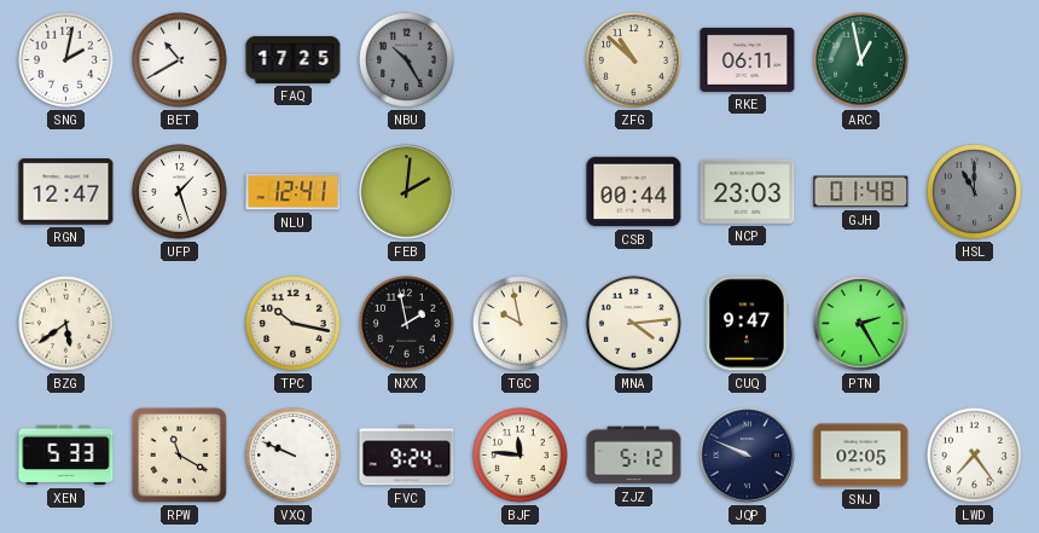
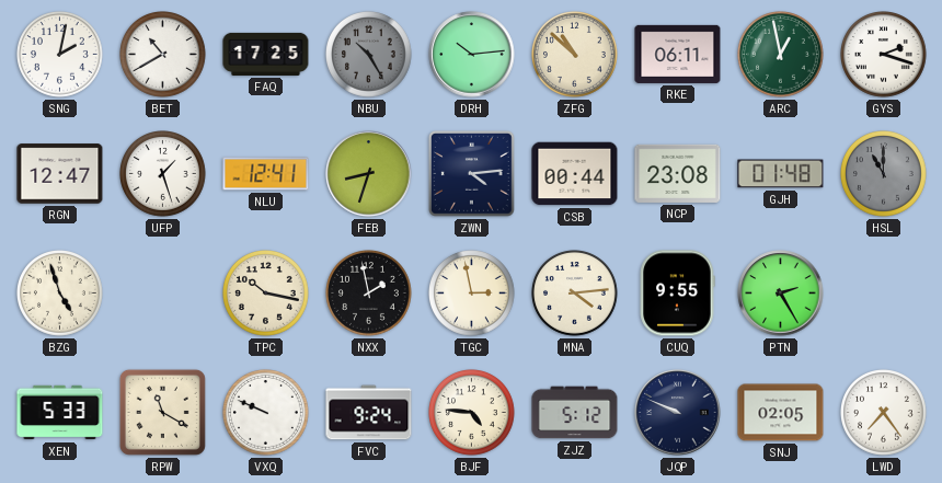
DRH: none -> 10:14
GYS: none -> 2:18
FEB: 2:01 -> 8:33
ZWN: none -> 4:14
NCP: 23:03 -> 23:08
BZG: 5:39 -> 4:57
TGC: 9:58 -> 2:58
CUQ: 9:47 -> 9:55
BJF: 11:46 -> 4:46
